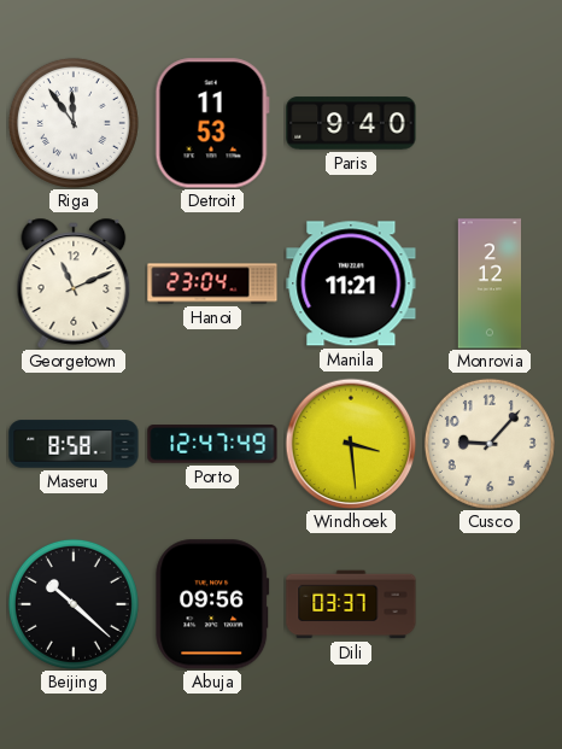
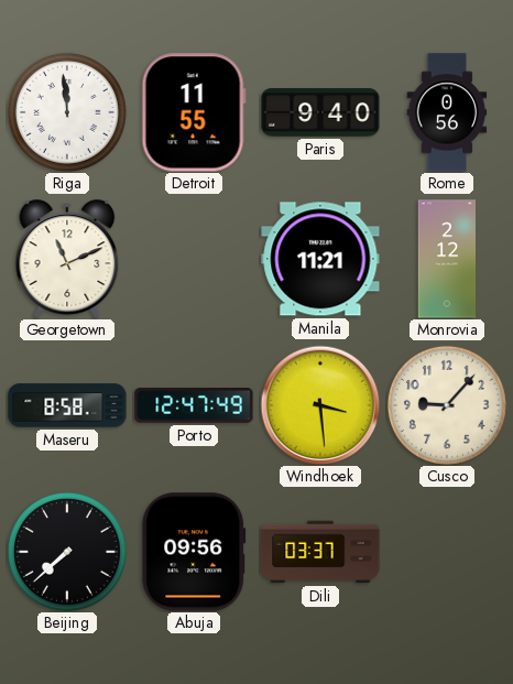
Riga: 11:54 -> 11:59
Detroit: 11:53 -> 11:55
Rome: none -> 0:56
Hanoi: 23:04 -> none
Beijing: 10:22 -> 7:38
